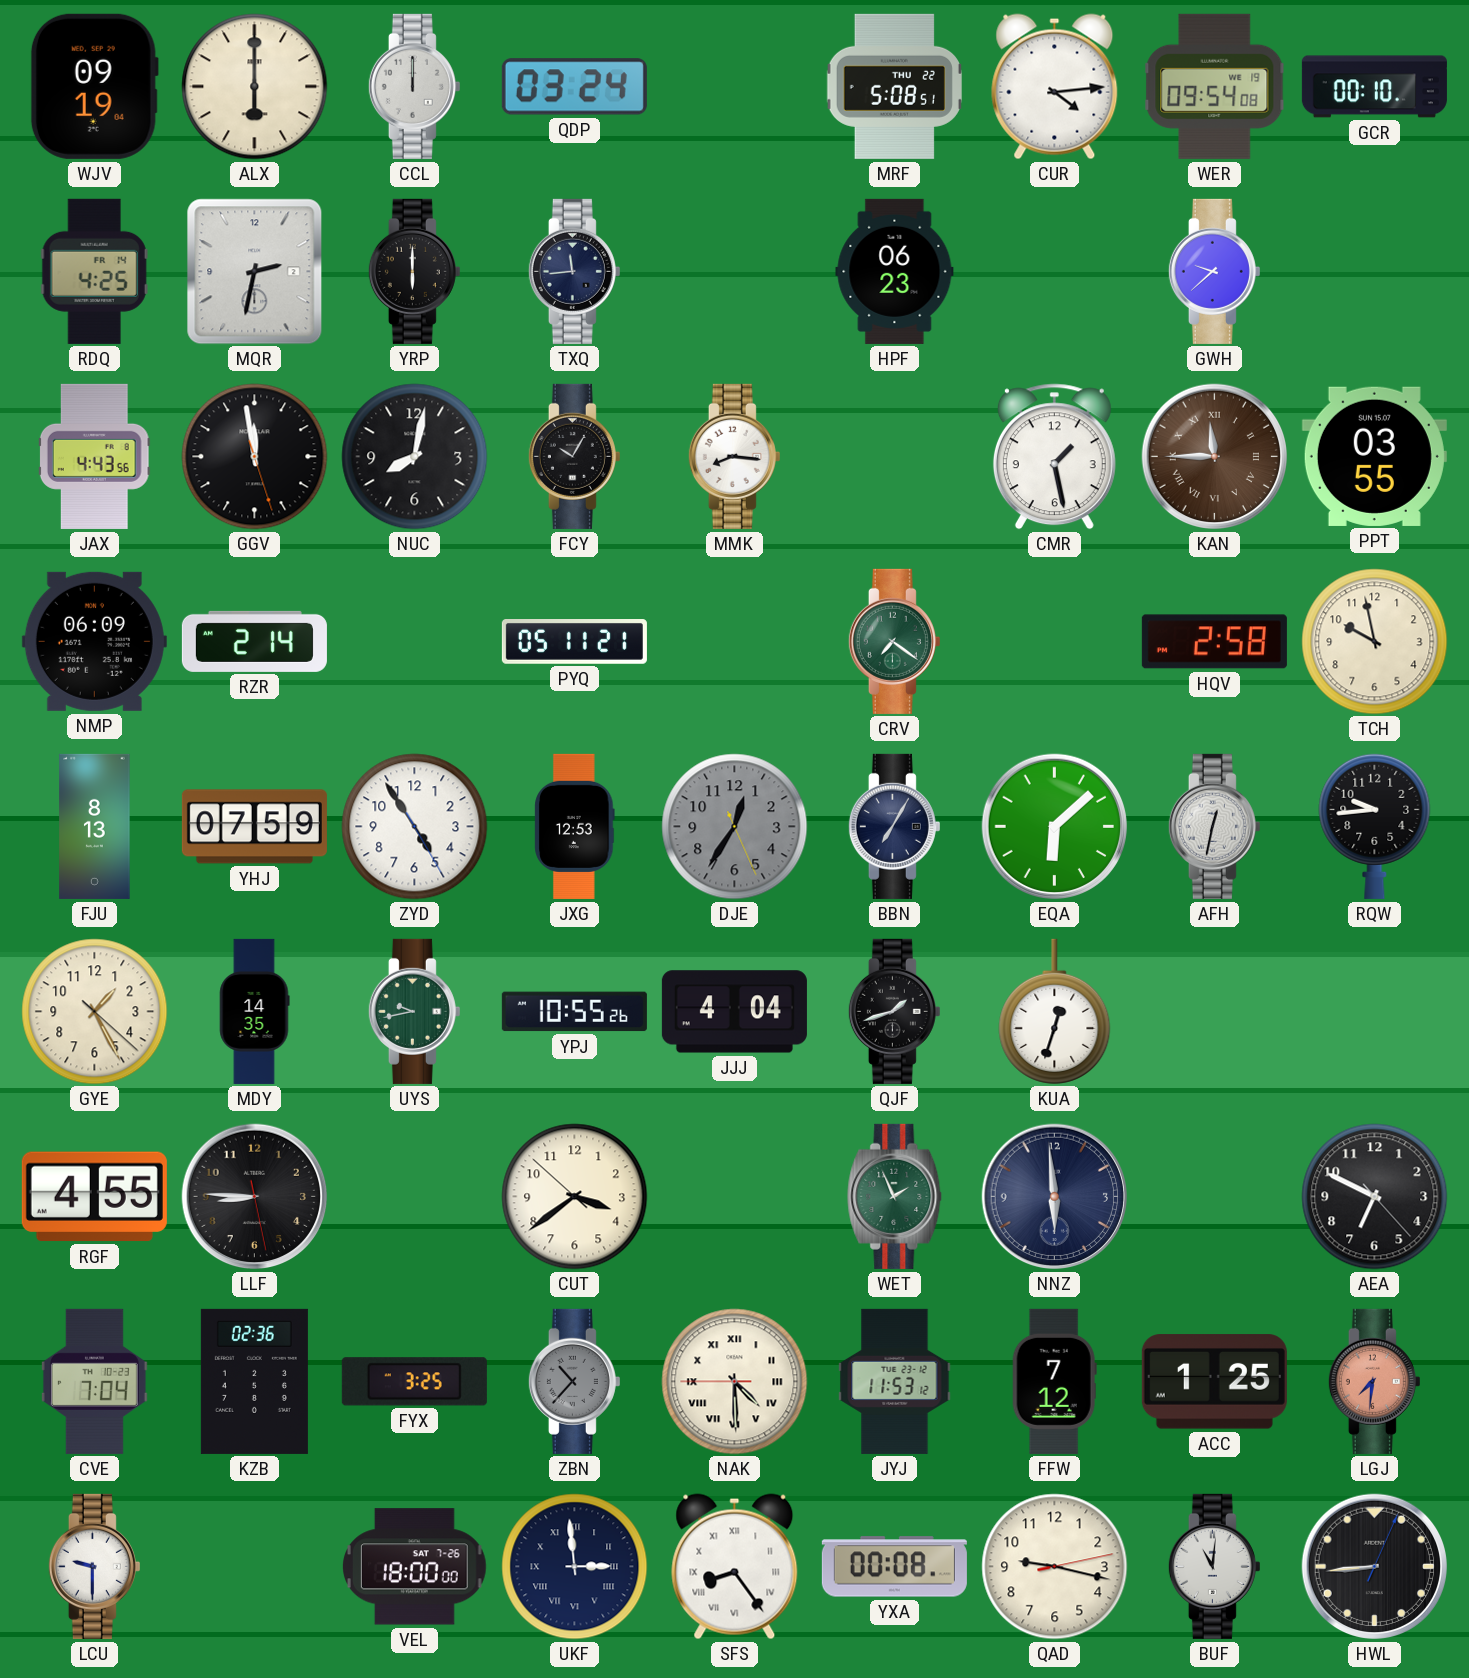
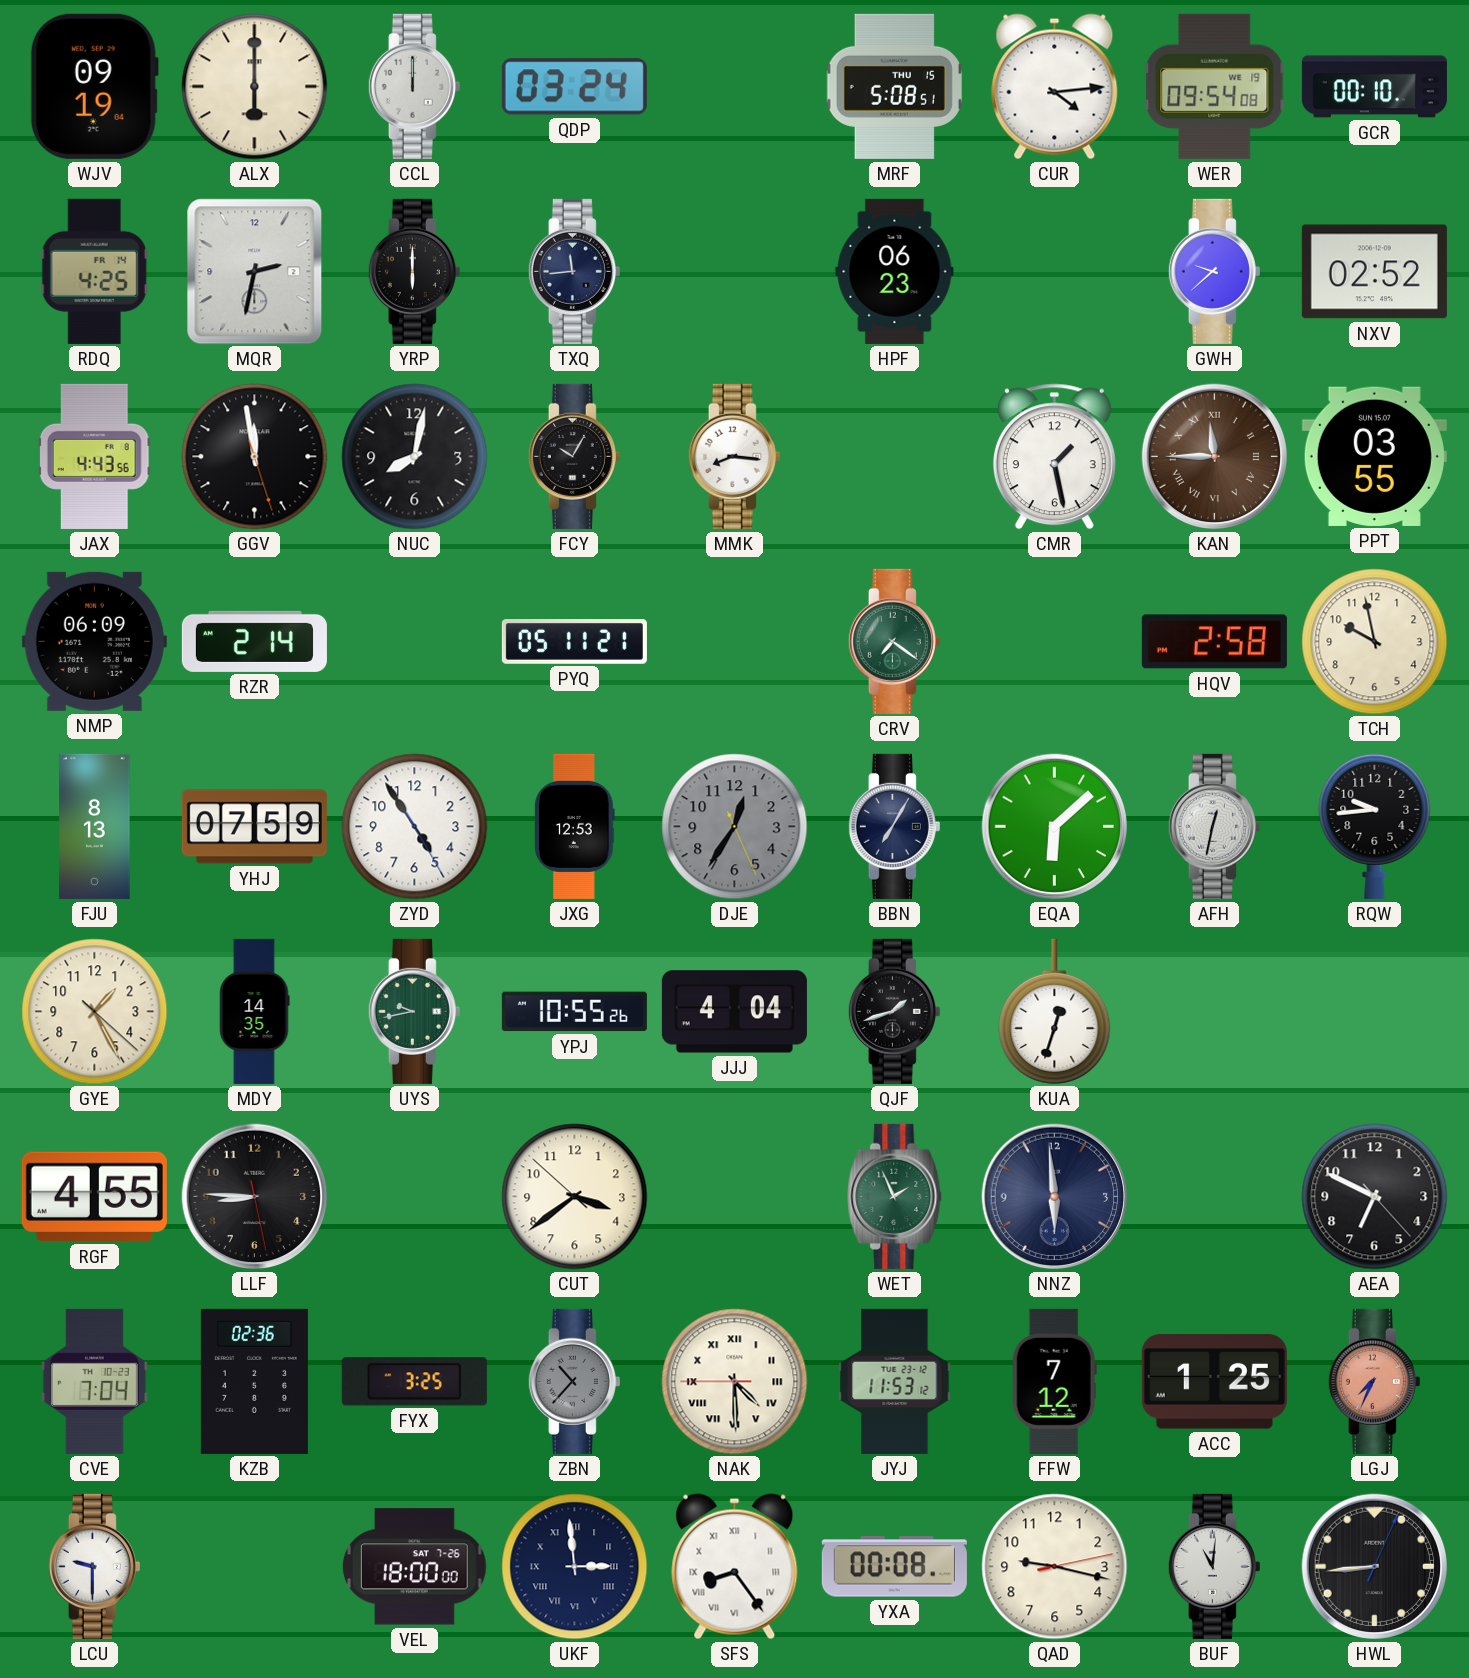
MRF date: THU 22 -> THU 15
NXV: none -> 02:52
LGJ: 7:31 -> 7:34
